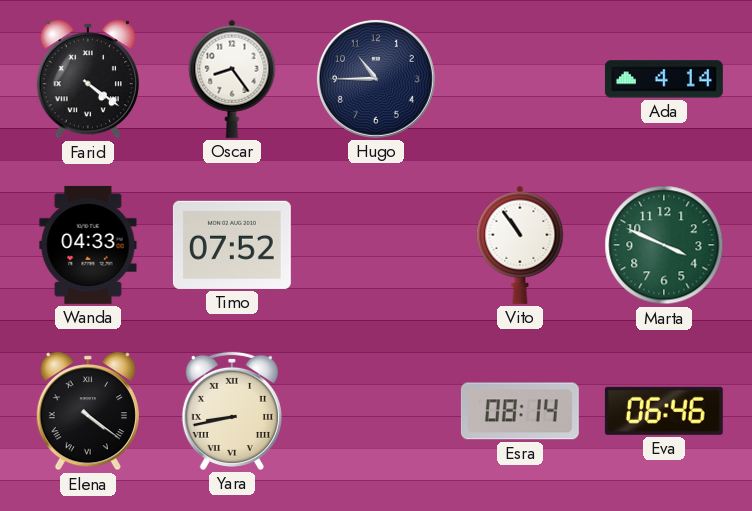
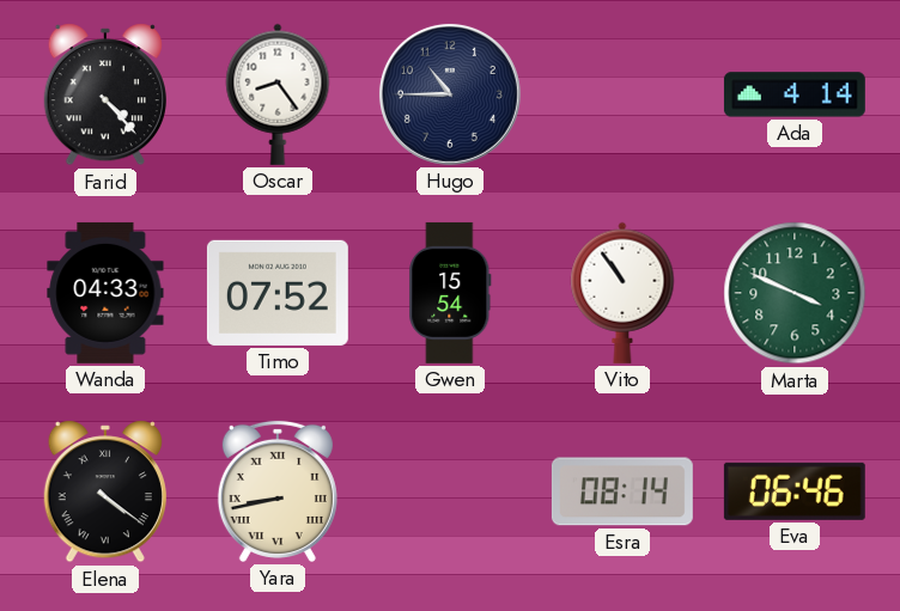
Farid: 4:21 -> 4:23
Gwen: none -> 15:54
